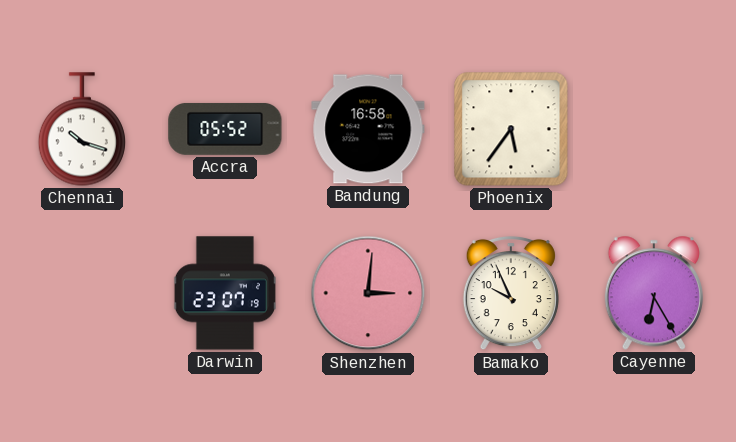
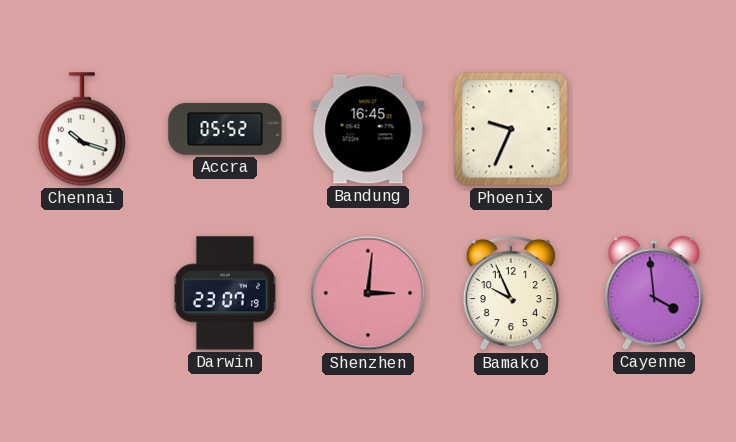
Bandung: 16:58 -> 16:45
Phoenix: 5:36 -> 9:34
Cayenne: 6:25 -> 3:59
